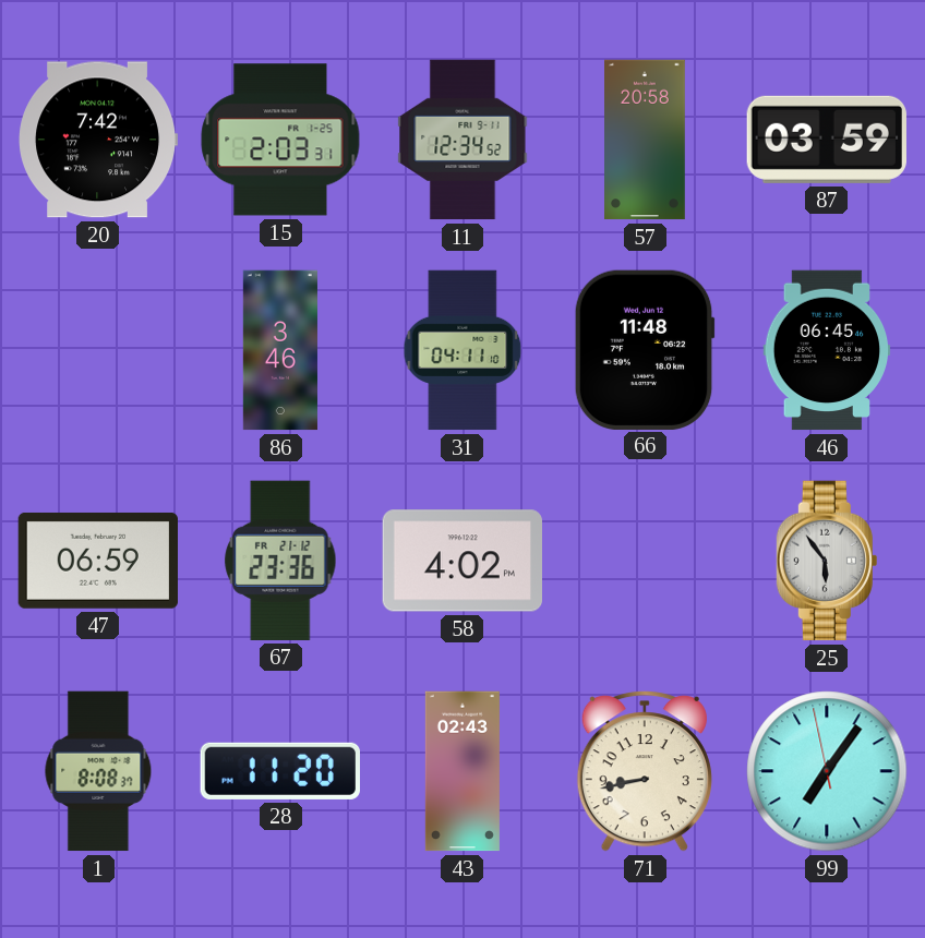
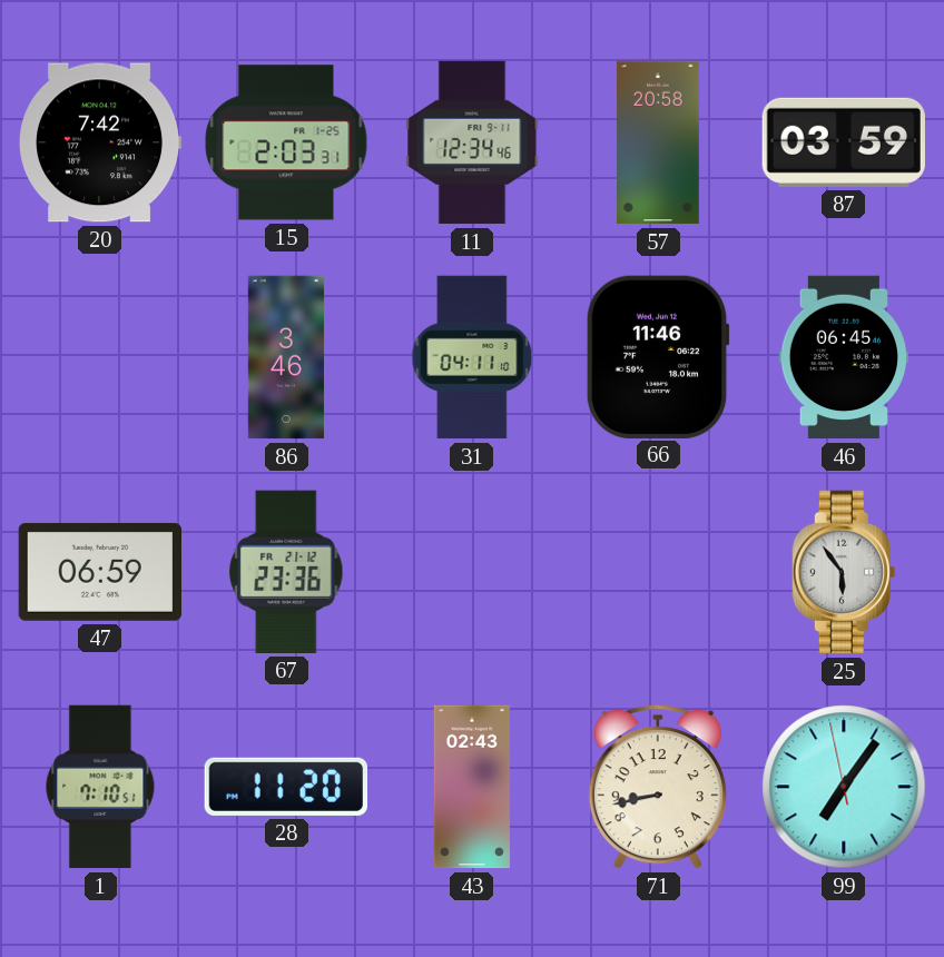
11: 12:34:52 -> 12:34:46
66: 11:48 -> 11:46
58: 4:02 -> none
1: 8:08 -> 7:10
